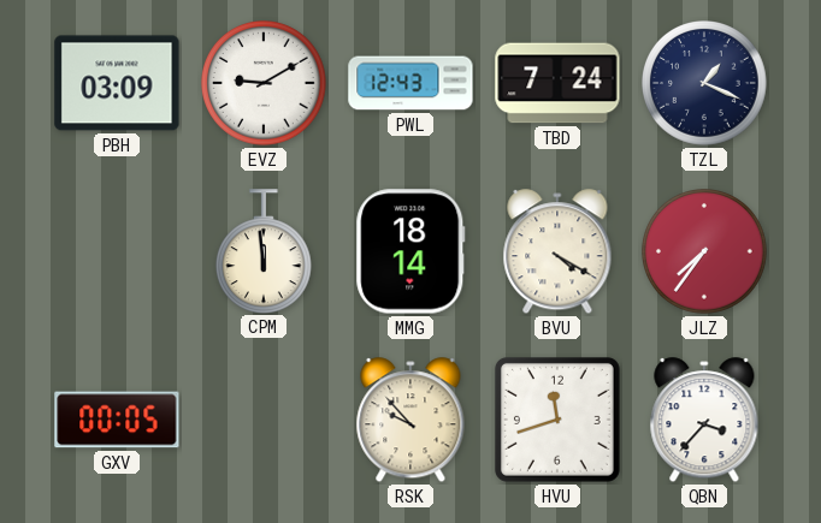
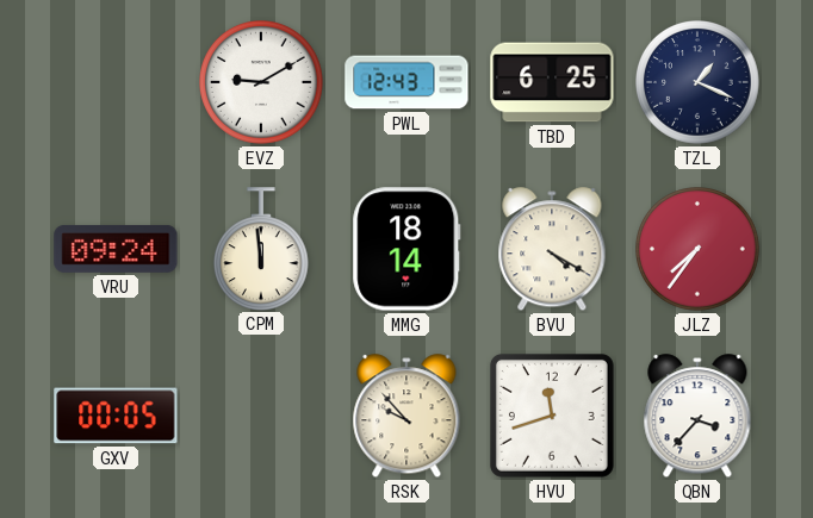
PBH: 03:09 -> none
TBD: 7:24 -> 6:25
VRU: none -> 09:24
